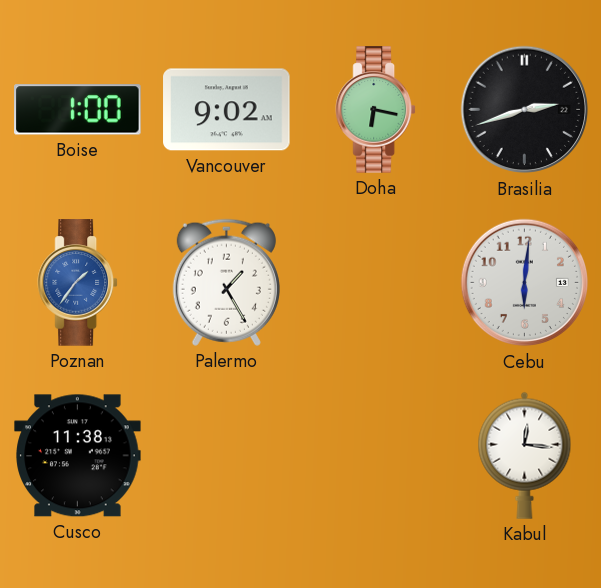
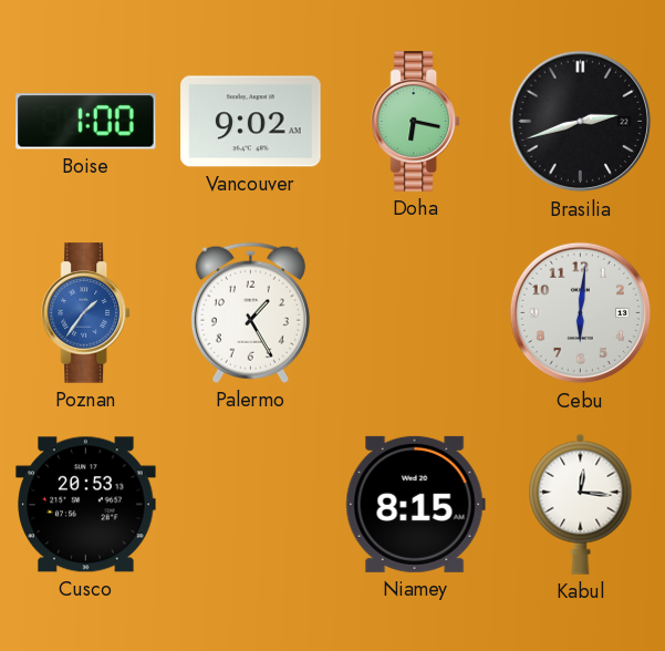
Cusco: 11:38 -> 20:53
Niamey: none -> 8:15
